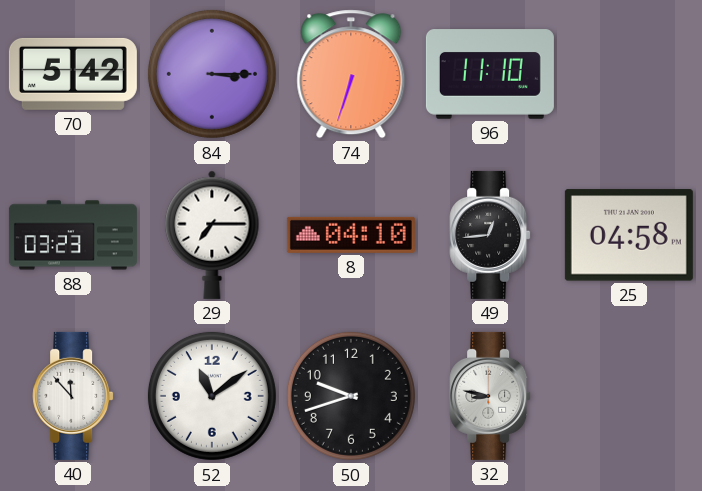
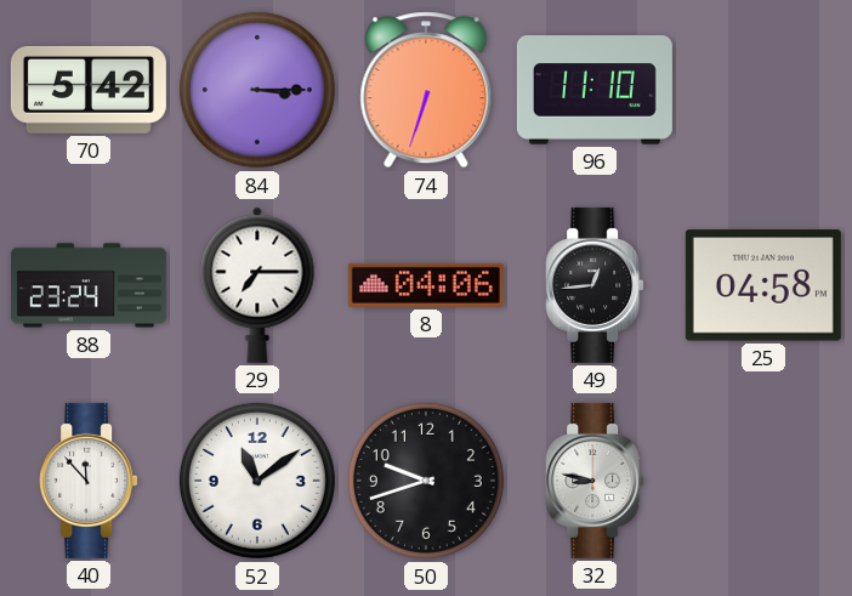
88: 03:23 -> 23:24
8: 04:10 -> 04:06
